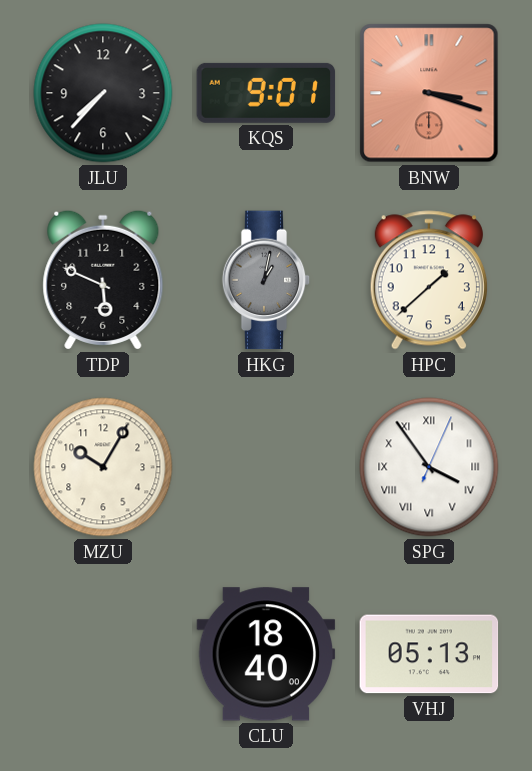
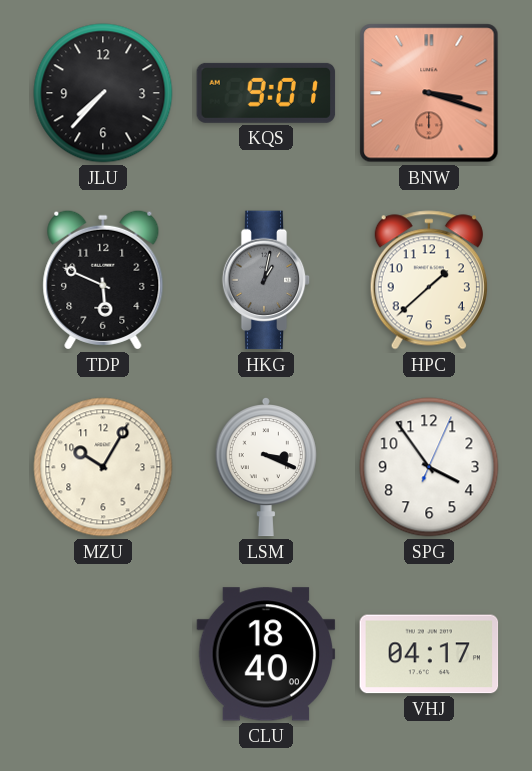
LSM: none -> 3:19
SPG numerals: Roman -> Arabic
VHJ: 05:13 -> 04:17
